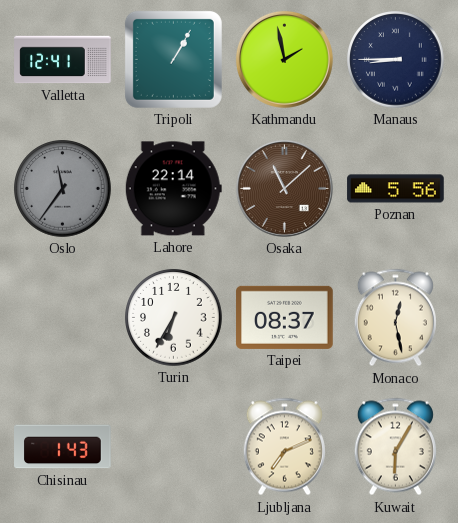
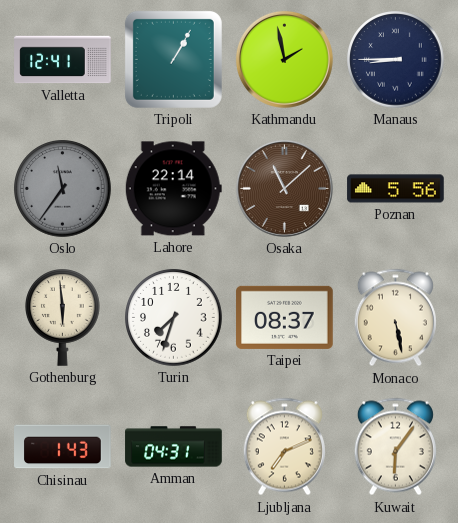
Gothenburg: none -> 5:59
Turin: 6:35 -> 7:33
Monaco: 12:28 -> 5:28
Amman: none -> 04:31
Kuwait: 6:05 -> 6:06
